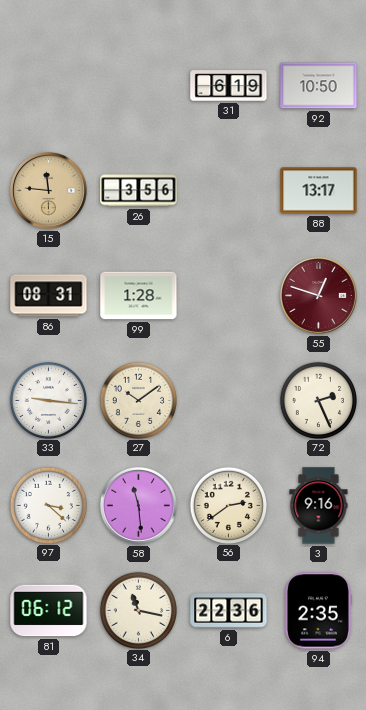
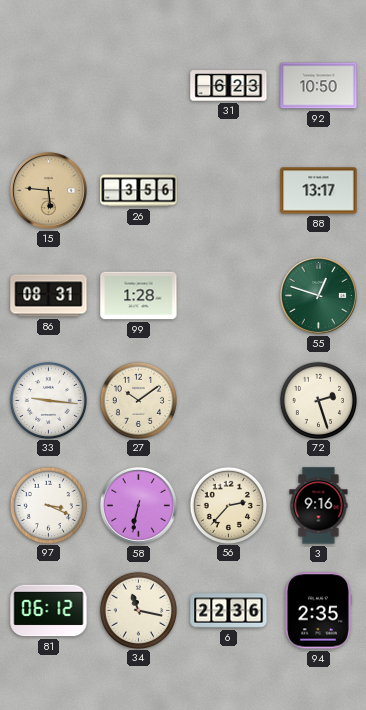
31: 6:19 -> 6:23
15: 11:46 -> 5:46
55 dial: burgundy -> green
72: 2:26 -> 2:27
97: 3:22 -> 3:19
58: 11:29 -> 6:32
56: 2:39 -> 2:37
